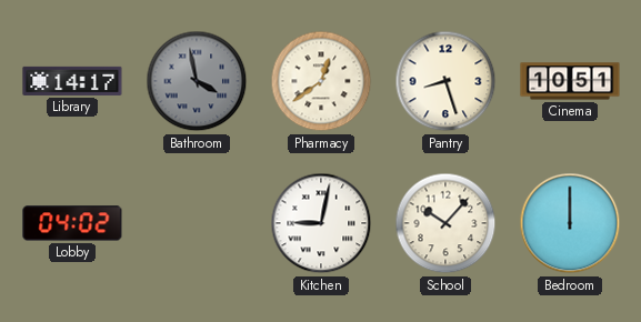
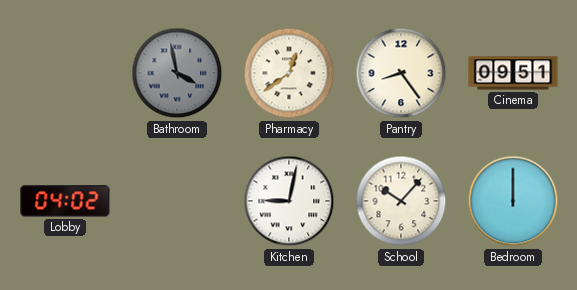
Library: 14:17 -> none
Pantry: 8:27 -> 8:24
Cinema: 10:51 -> 09:51
